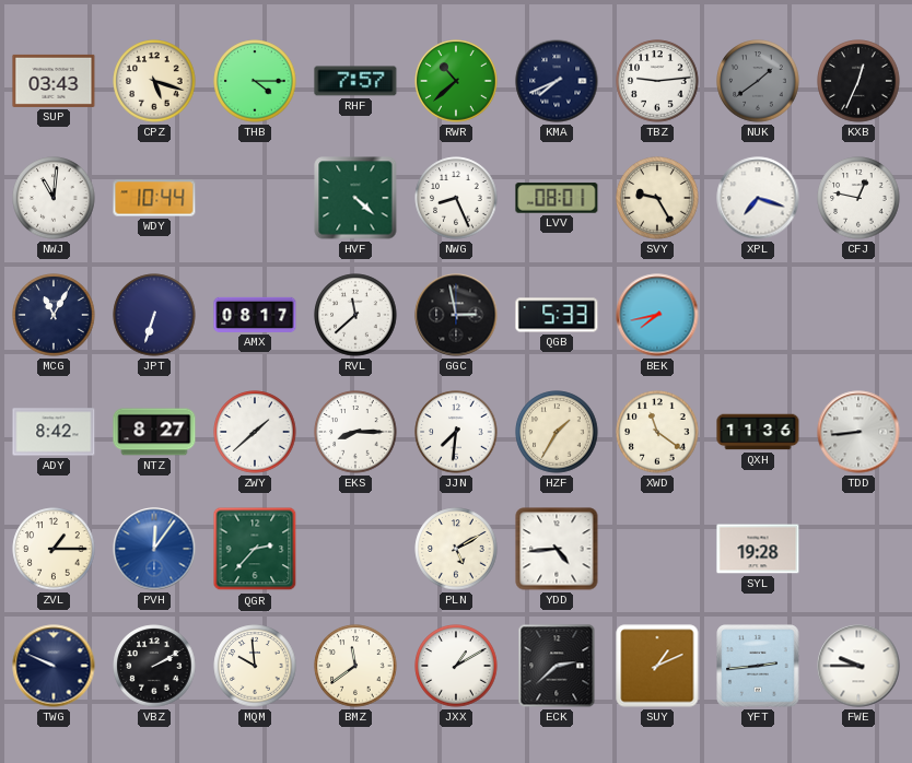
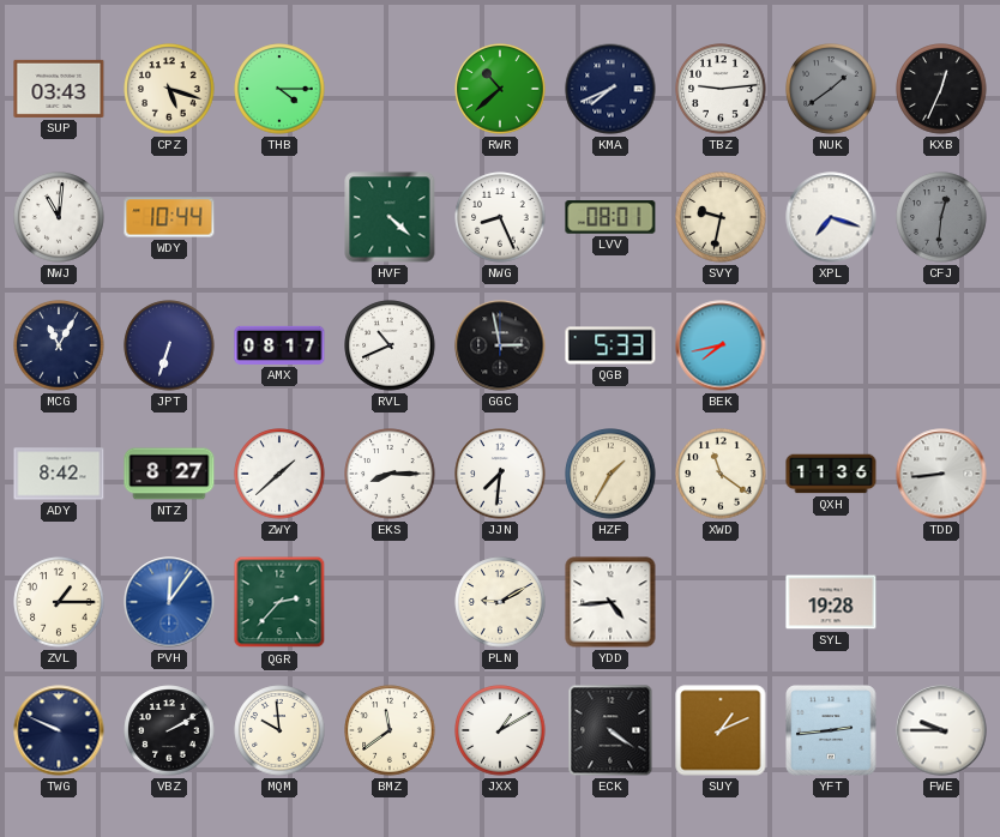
RHF: 7:57 -> none
SVY: 9:25 -> 9:32
CFJ: 12:47 -> 12:31
CFJ dial: white -> grey
RVL: 11:38 -> 10:41
PLN: 5:10 -> 9:10
ECK: 2:38 -> 4:21
